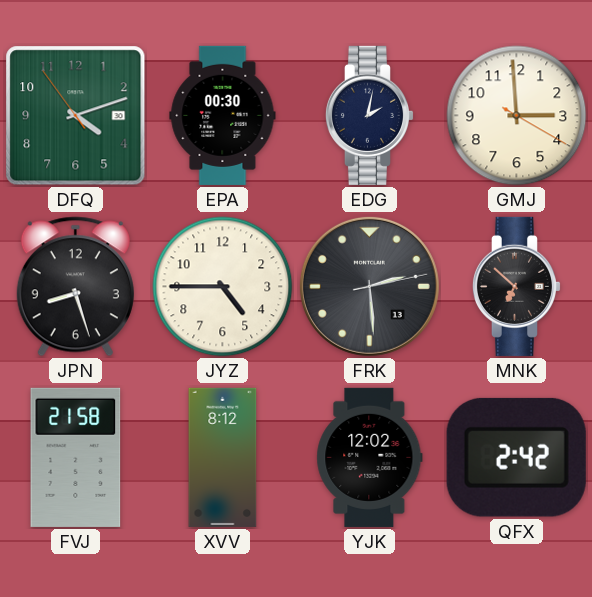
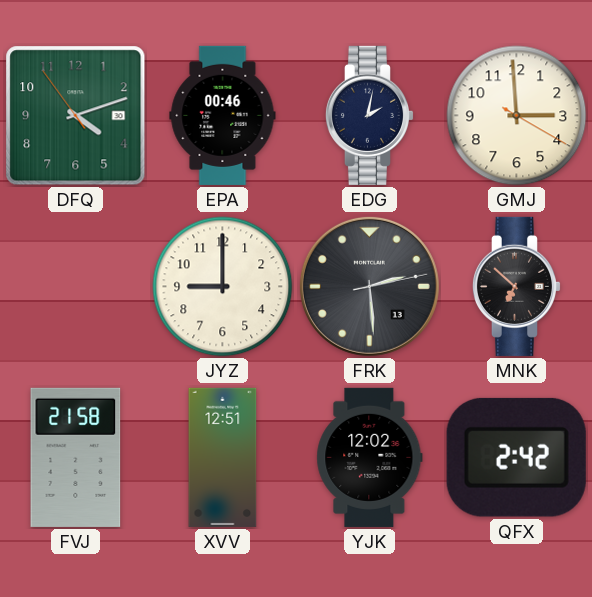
EPA: 00:30 -> 00:46
JPN: 8:27 -> none
JYZ: 4:45 -> 9:00
XVV: 8:12 -> 12:51
